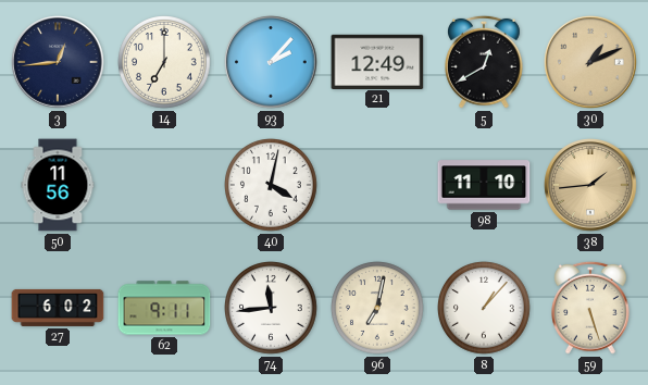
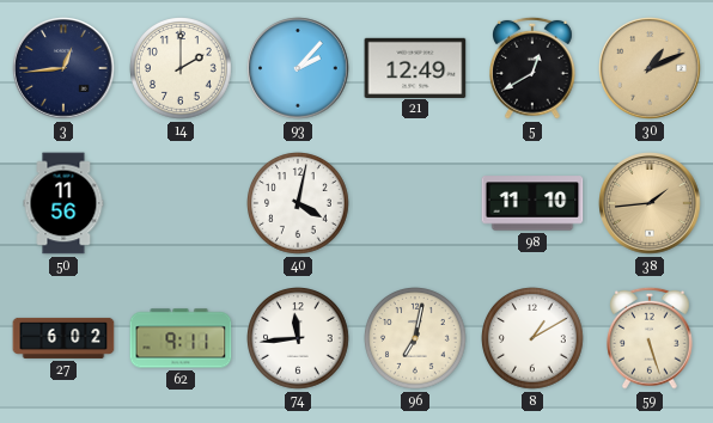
14: 7:00 -> 2:00
8: 1:07 -> 1:10
